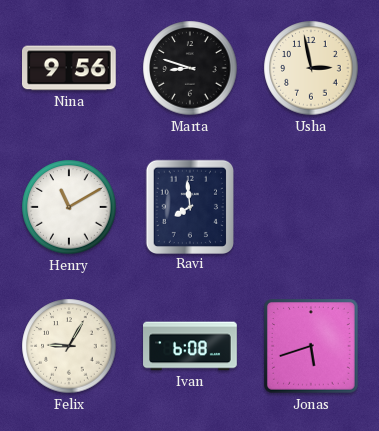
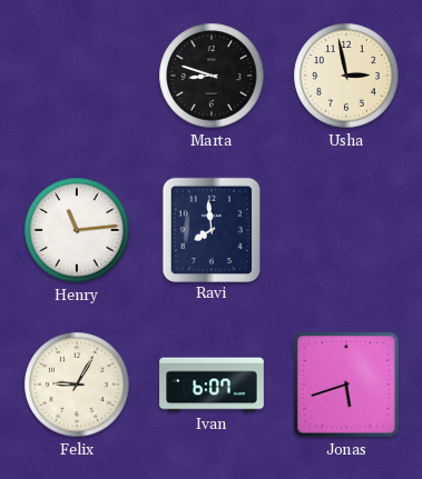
Nina: 9:56 -> none
Henry: 11:10 -> 11:14
Ivan: 6:08 -> 6:07
